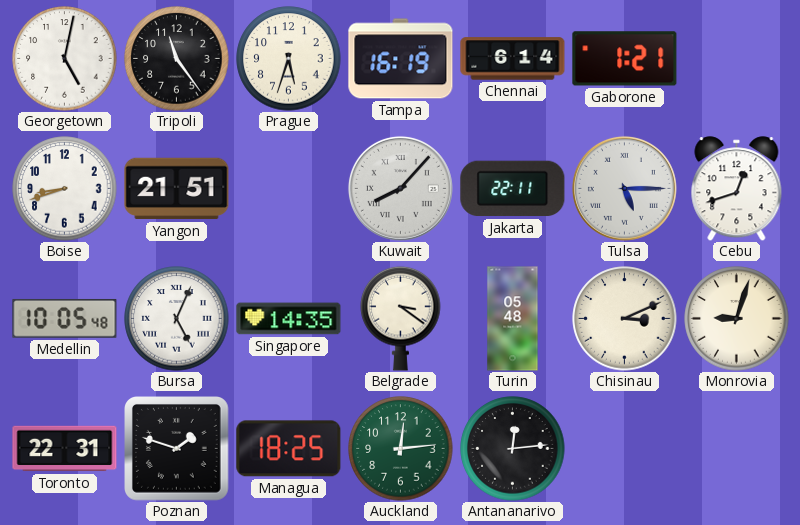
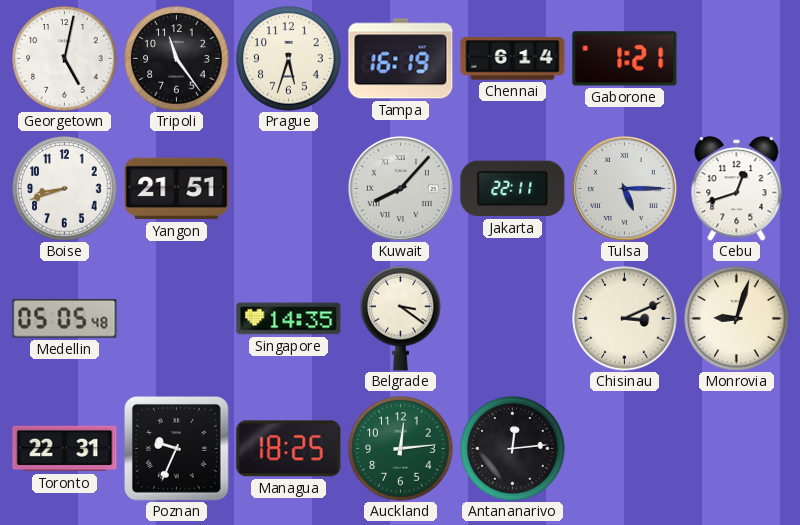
Medellin: 10:05 -> 05:05
Bursa: 5:04 -> none
Turin: 05:48 -> none
Poznan: 1:48 -> 9:34
